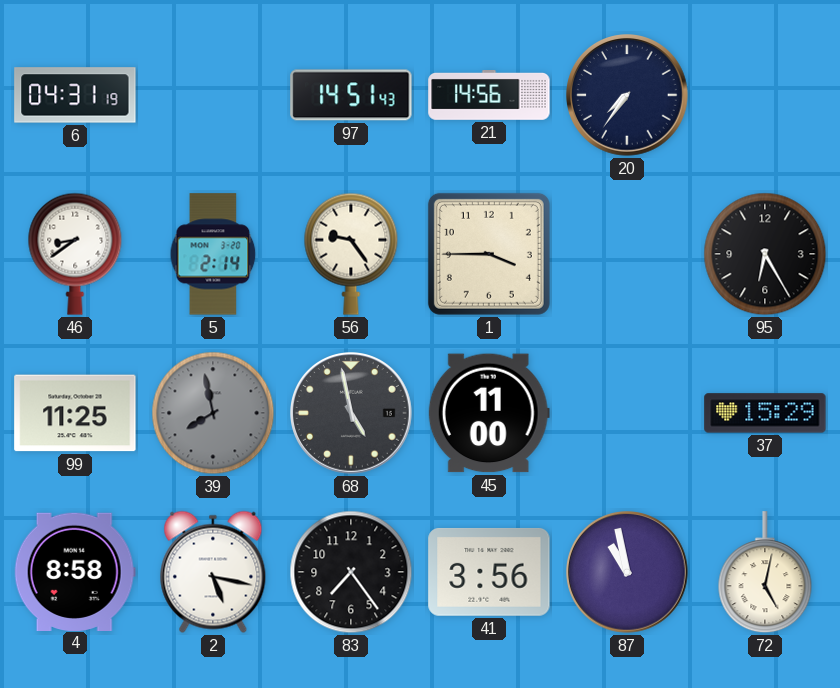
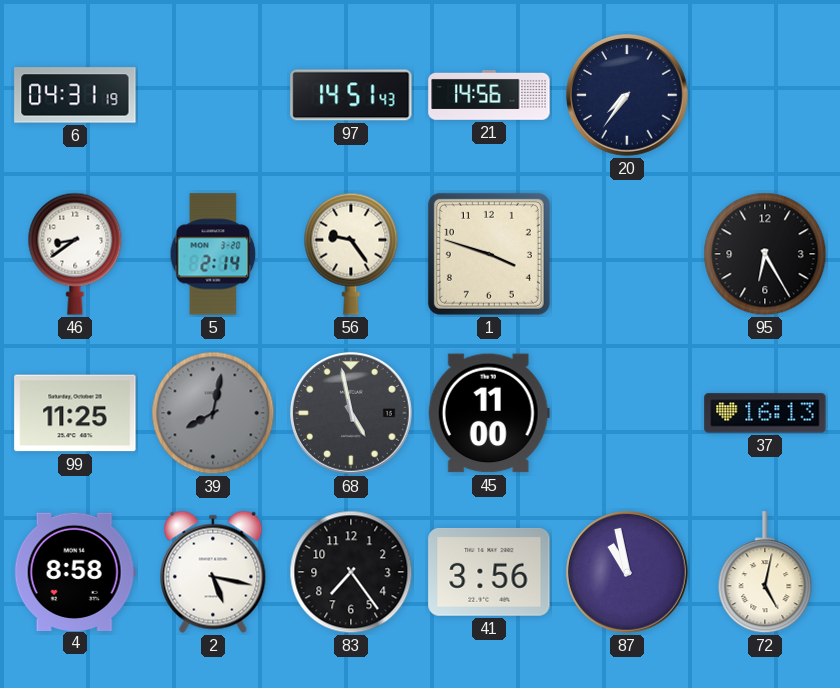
1: 3:45 -> 3:48
39: 7:58 -> 8:02
37: 15:29 -> 16:13
